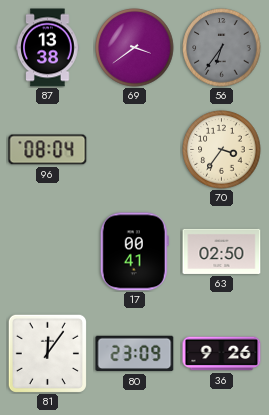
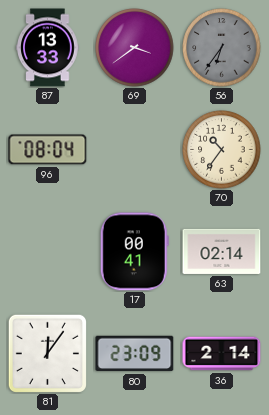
87: 13:38 -> 13:33
70: 3:36 -> 10:36
63: 02:50 -> 02:14
36: 9:26 -> 2:14
